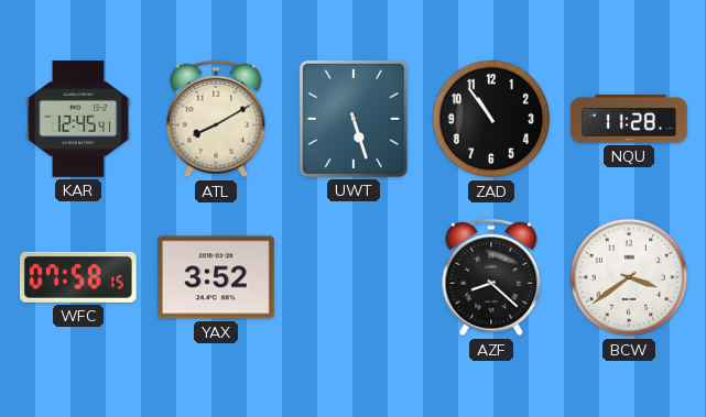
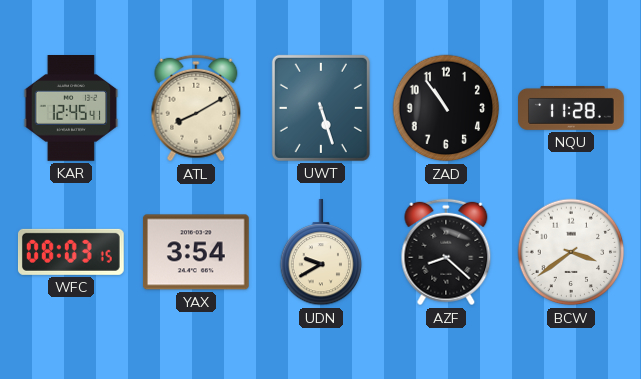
WFC: 07:58 -> 08:03
YAX: 3:52 -> 3:54
UDN: none -> 9:40
